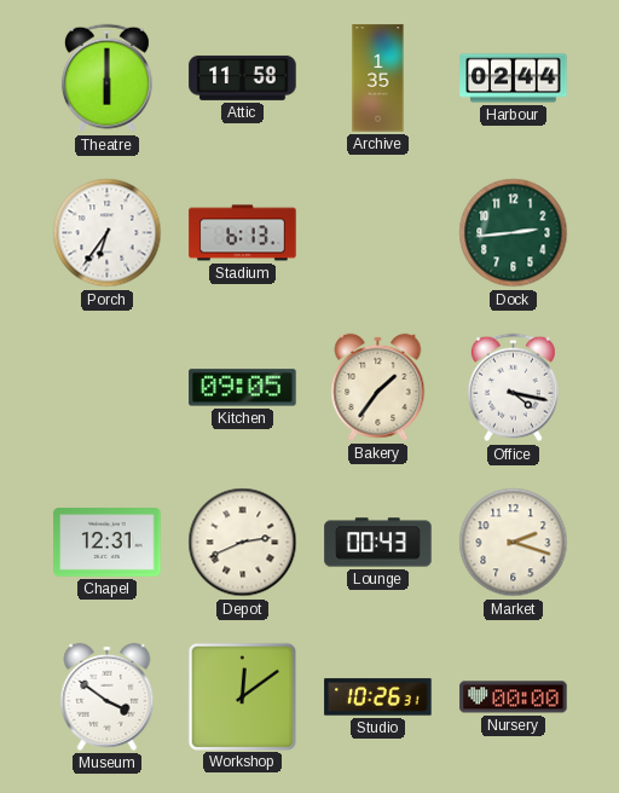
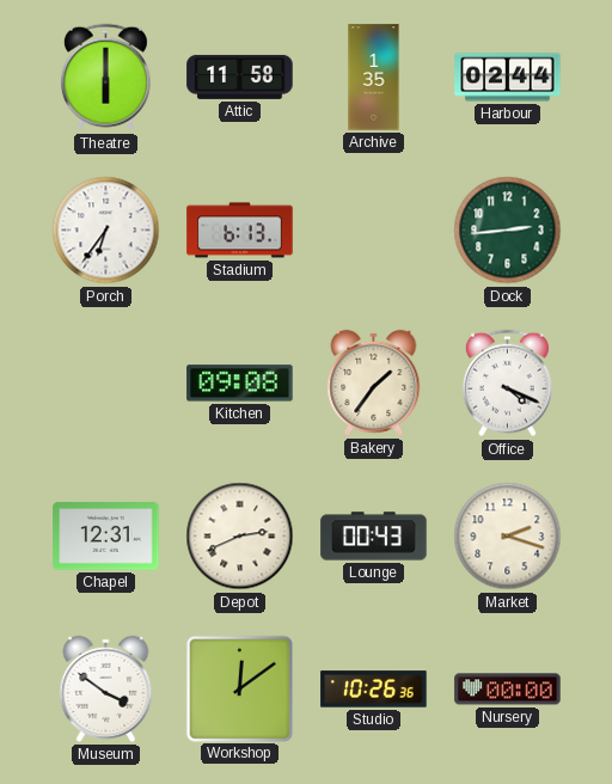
Kitchen: 09:05 -> 09:08
Office: 4:17 -> 4:19
Studio: 10:26:31 -> 10:26:36
